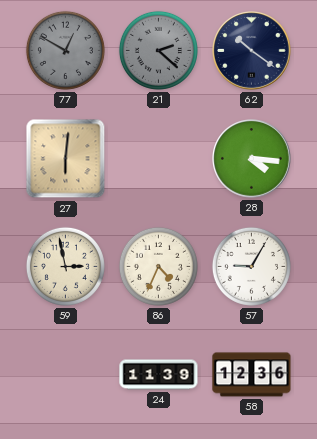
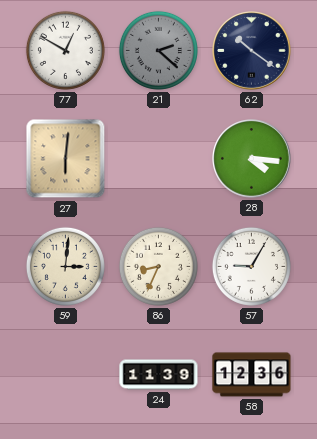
77 dial: grey -> white
59: 2:58 -> 3:01
86: 4:34 -> 8:34
